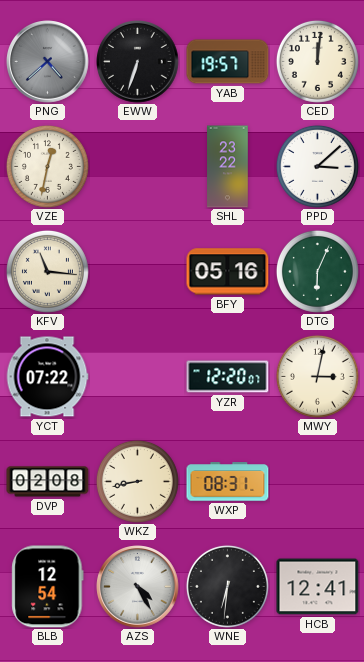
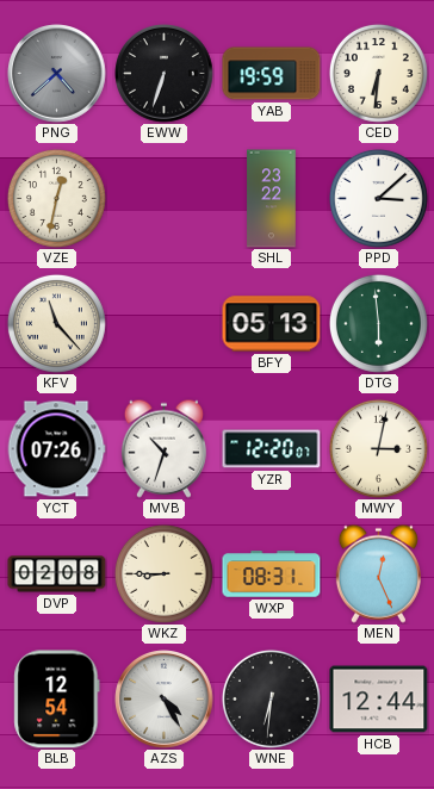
YAB: 19:57 -> 19:59
CED: 12:01 -> 6:31
KFV: 11:16 -> 11:23
BFY: 05:16 -> 05:13
DTG: 6:04 -> 5:59
YCT: 07:22 -> 07:26
MVB: none -> 10:33
WKZ: 8:43 -> 8:45
MEN: none -> 12:26
HCB: 12:41 -> 12:44
